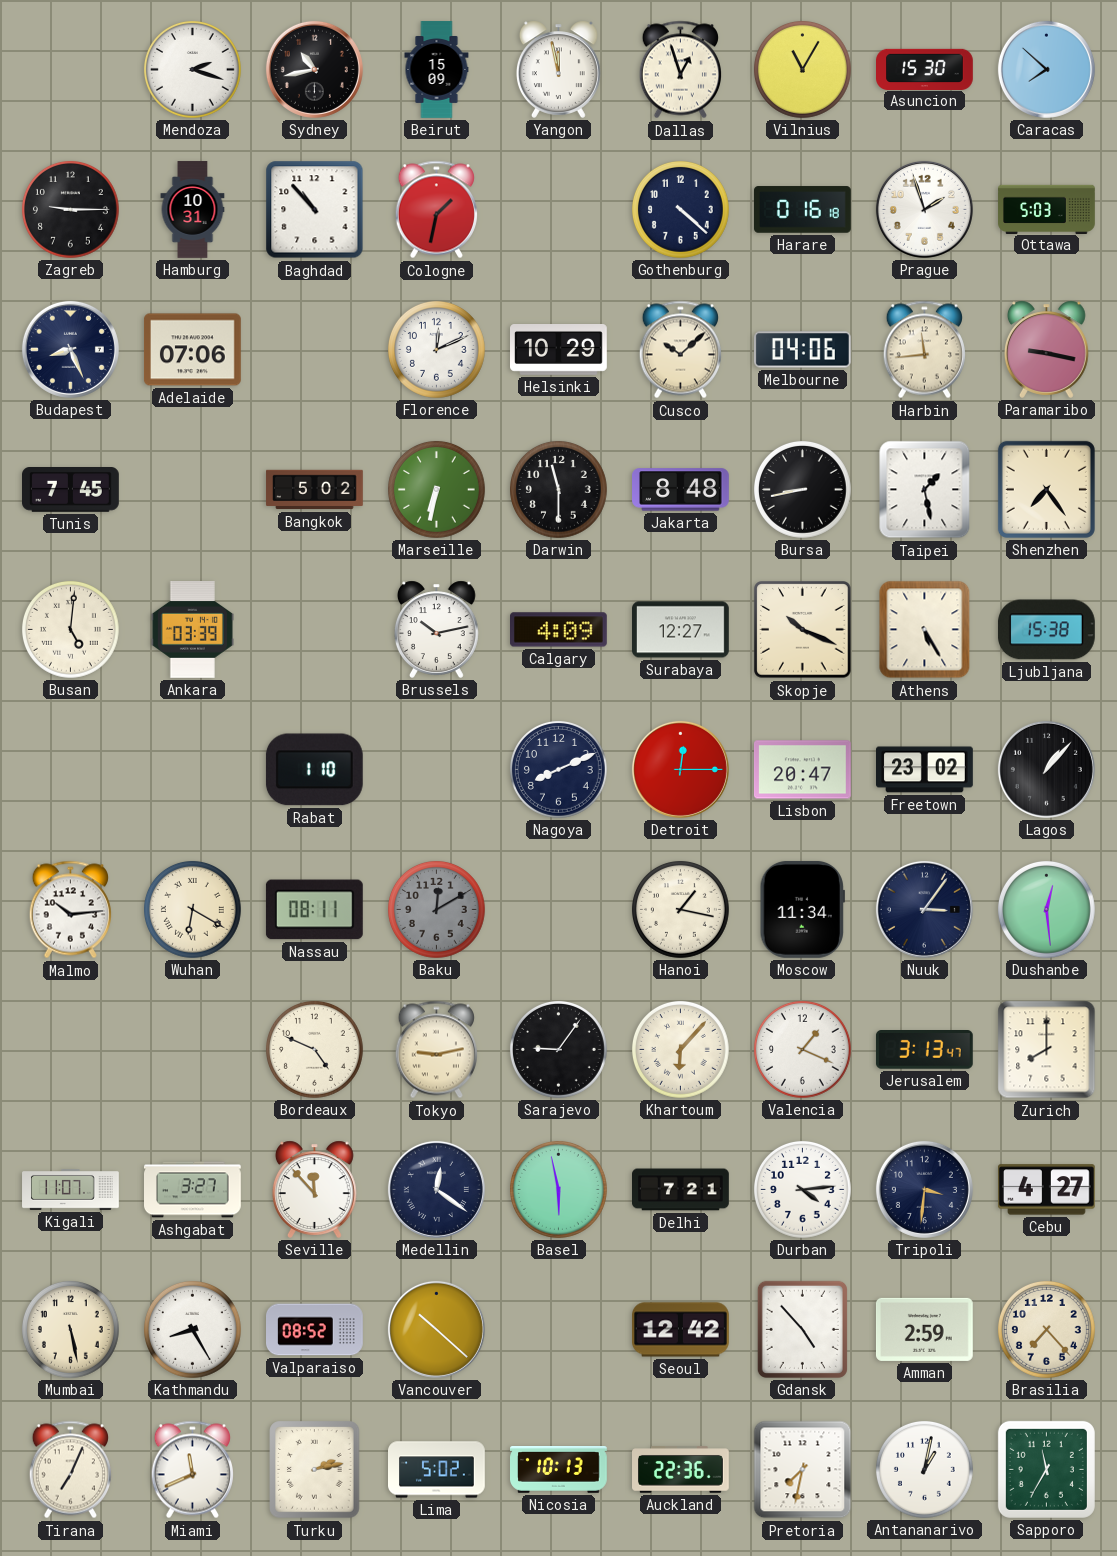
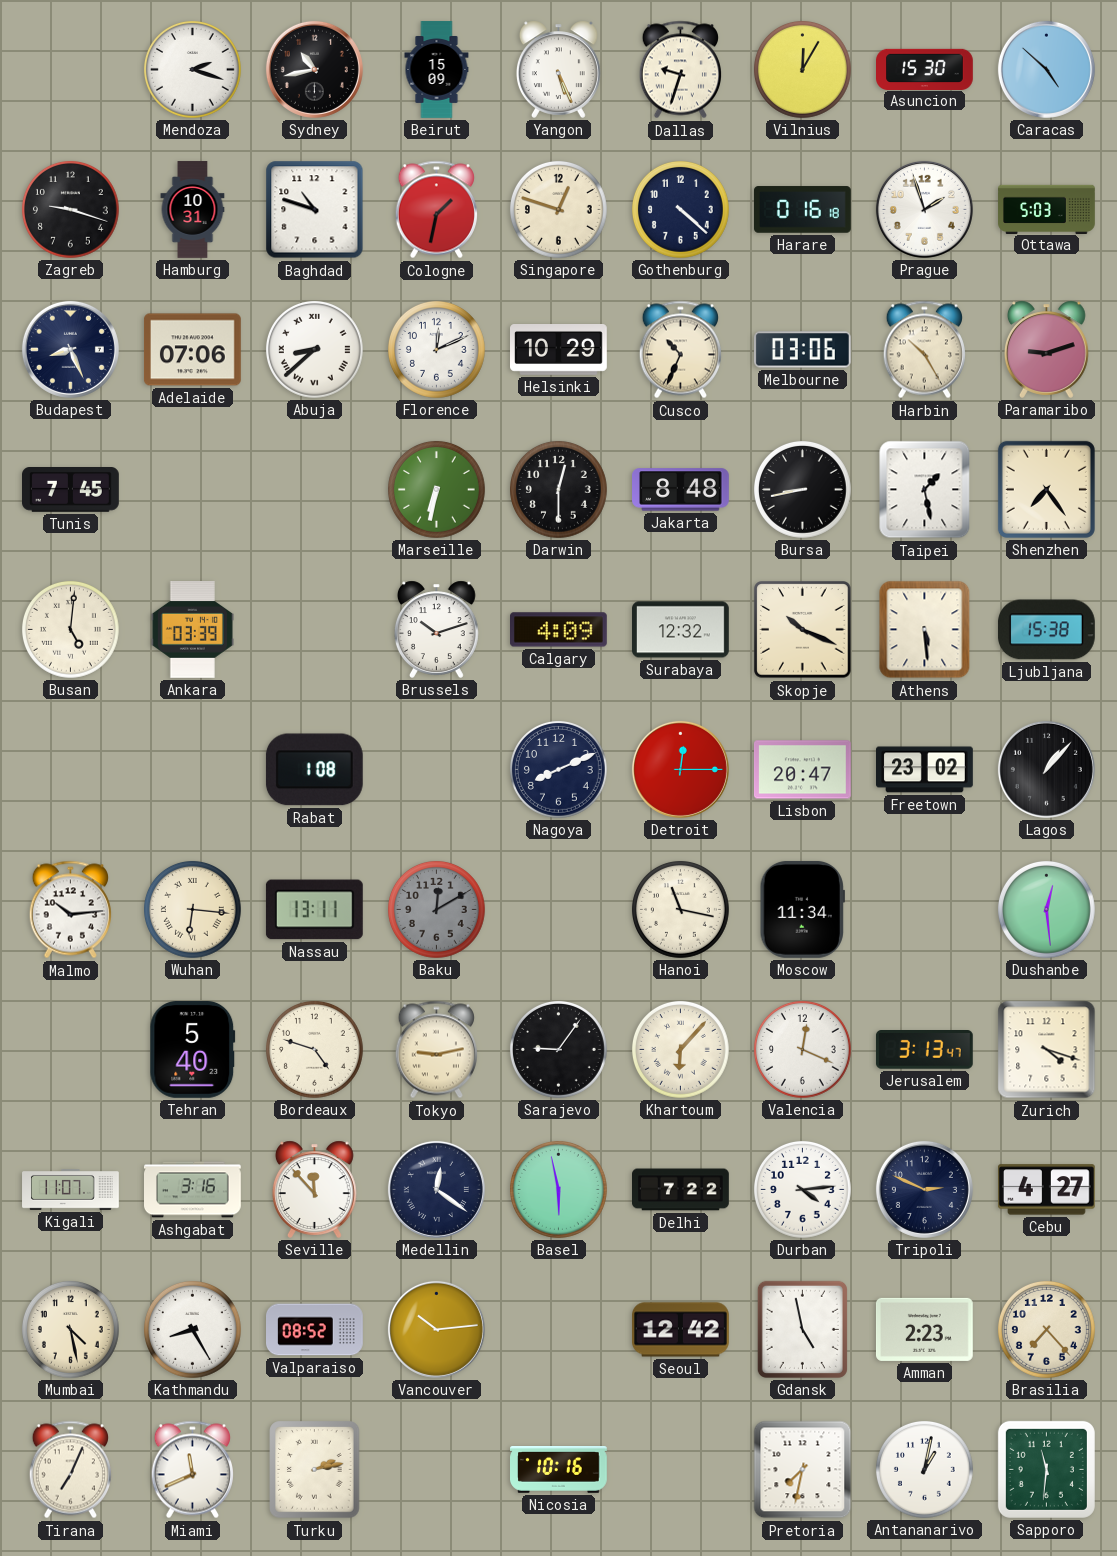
Yangon: 11:58 -> 5:26
Dallas: 12:57 -> 9:33
Vilnius: 11:05 -> 12:05
Caracas: 7:52 -> 4:52
Zagreb: 9:15 -> 9:18
Baghdad: 10:53 -> 10:48
Singapore: none -> 12:48
Abuja: none -> 8:38
Cusco: 10:08 -> 10:34
Melbourne: 04:06 -> 03:06
Harbin: 11:44 -> 10:25
Paramaribo: 9:17 -> 9:12
Bangkok: 5:02 -> none
Darwin: 11:30 -> 12:30
Brussels: 10:13 -> 10:12
Surabaya: 12:27 -> 12:32
Athens: 5:25 -> 5:29
Rabat: 1:10 -> 1:08
Wuhan: 6:20 -> 6:16
Nassau: 08:11 -> 13:11
Hanoi: 1:17 -> 11:17
Nuuk: 3:06 -> none
Tehran: none -> 5:40
Bordeaux: 4:49 -> 4:48
Valencia: 1:19 -> 12:19
Zurich: 8:00 -> 4:18
Ashgabat: 3:27 -> 3:16
Delhi: 7:21 -> 7:22
Tripoli: 3:31 -> 2:49
Mumbai: 5:28 -> 4:28
Vancouver: 10:22 -> 10:14
Gdansk: 4:53 -> 4:58
Amman: 2:59 -> 2:23
Lima: 5:02 -> none
Nicosia: 10:13 -> 10:16
Auckland: 22:36 -> none
Sapporo: 11:35 -> 11:31
